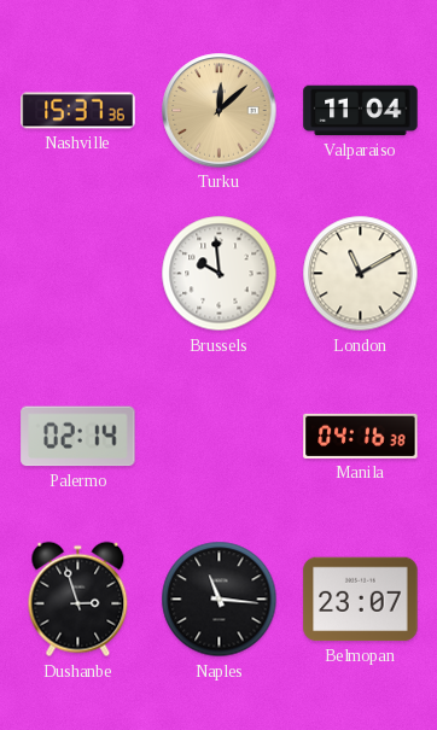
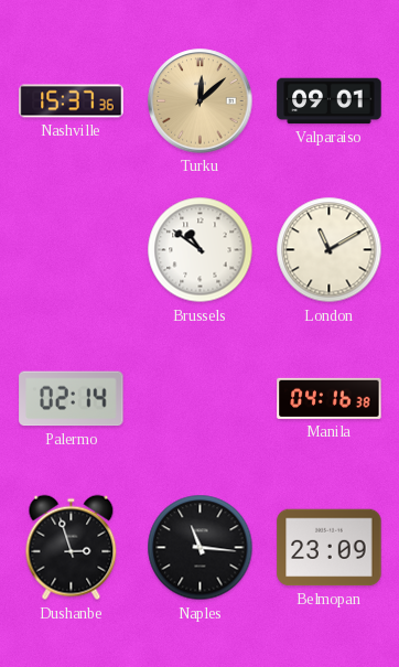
Valparaiso: 11:04 -> 09:01
Brussels: 9:59 -> 10:51
Belmopan: 23:07 -> 23:09
